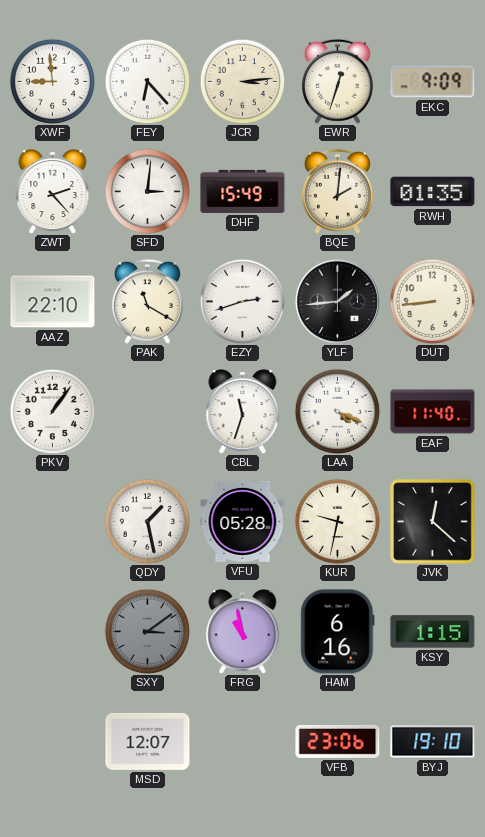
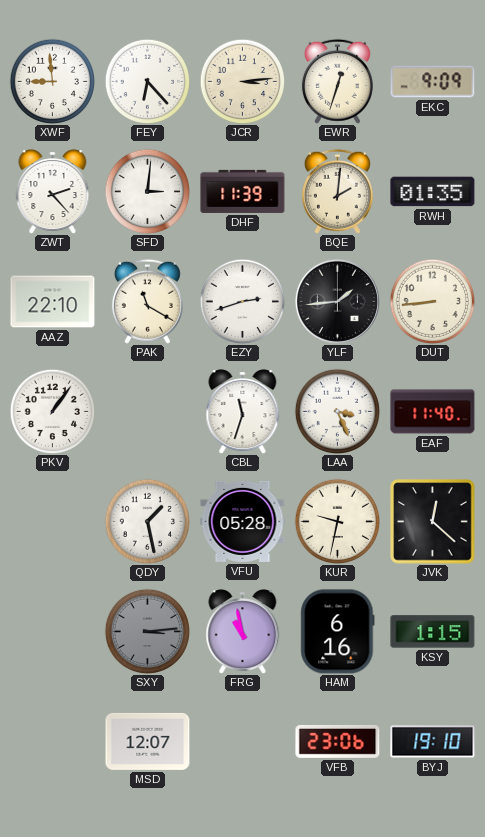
DHF: 15:49 -> 11:39
LAA: 4:19 -> 3:26
SXY: 3:09 -> 3:14
